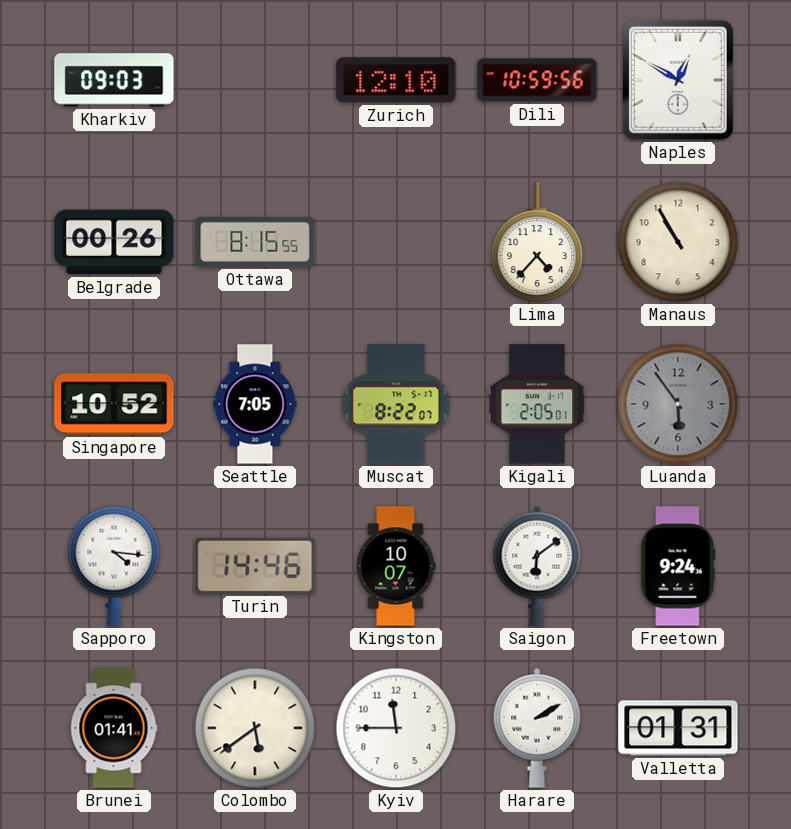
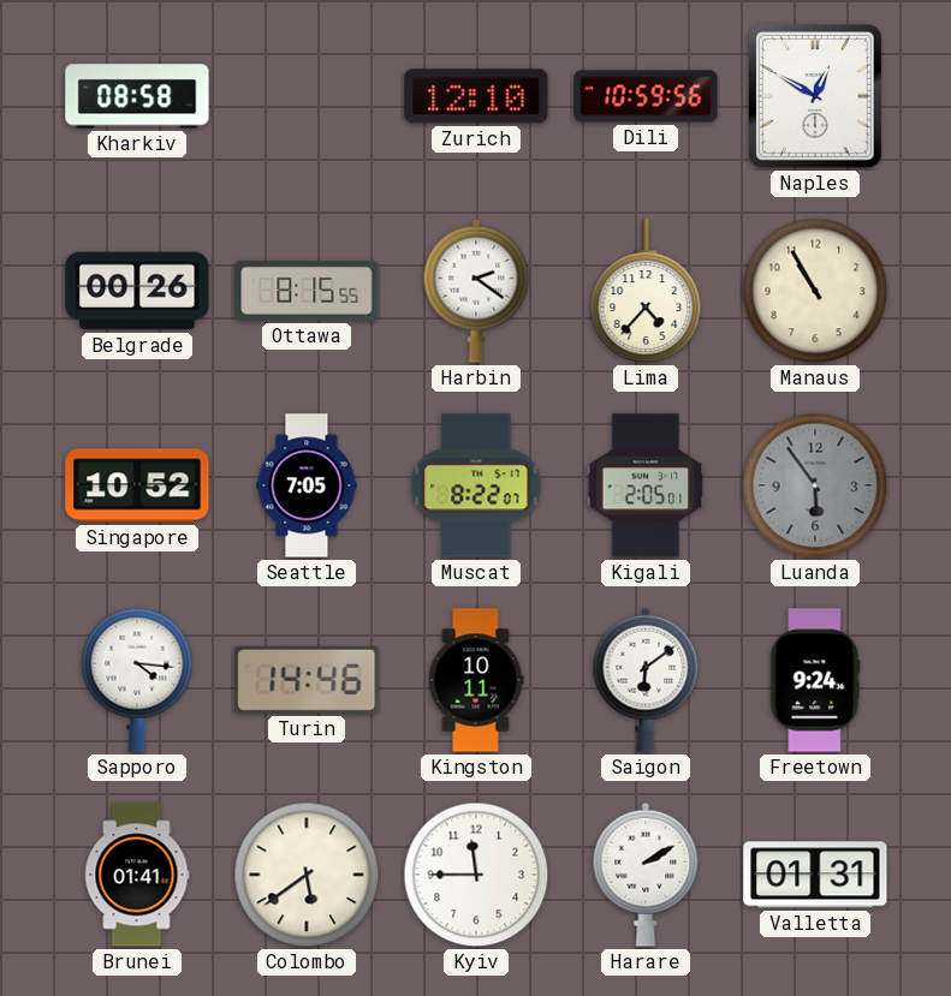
Kharkiv: 09:03 -> 08:58
Harbin: none -> 2:21
Kingston: 10:07 -> 10:11
